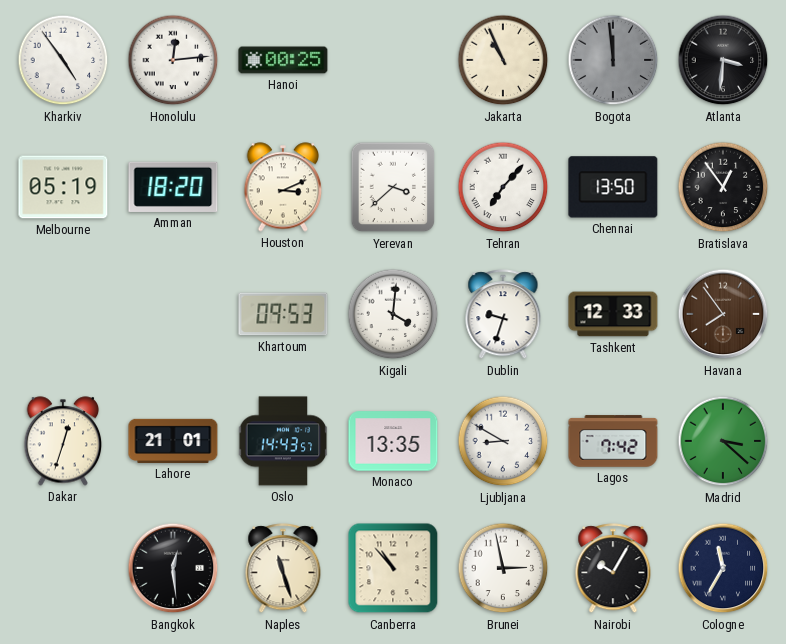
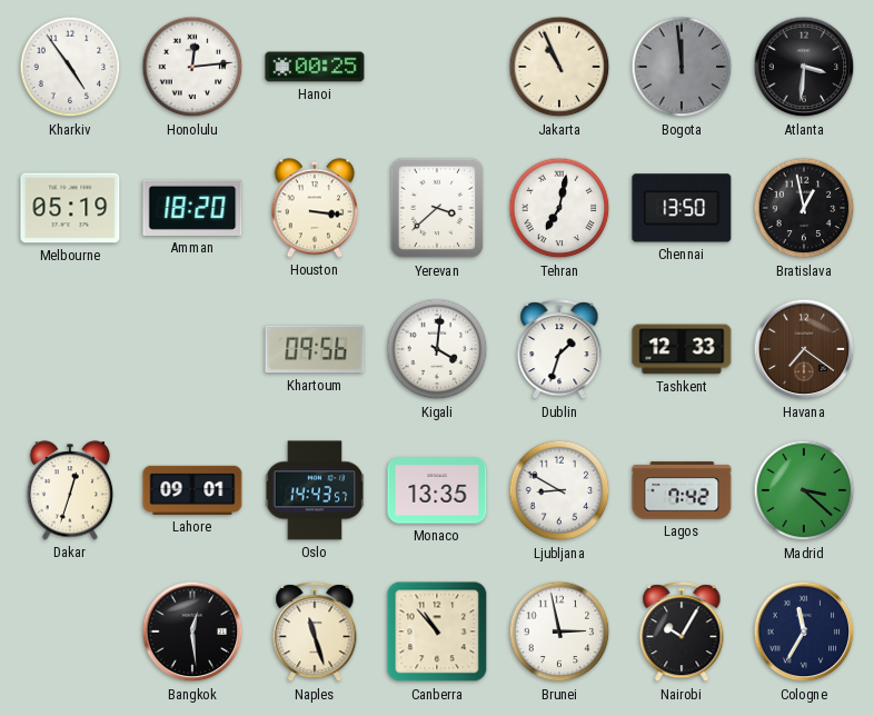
Houston: 3:11 -> 3:16
Tehran: 7:07 -> 7:02
Bratislava: 12:54 -> 12:58
Khartoum: 09:53 -> 09:56
Dublin: 9:33 -> 1:33
Havana: 7:54 -> 7:21
Lahore: 21:01 -> 09:01
